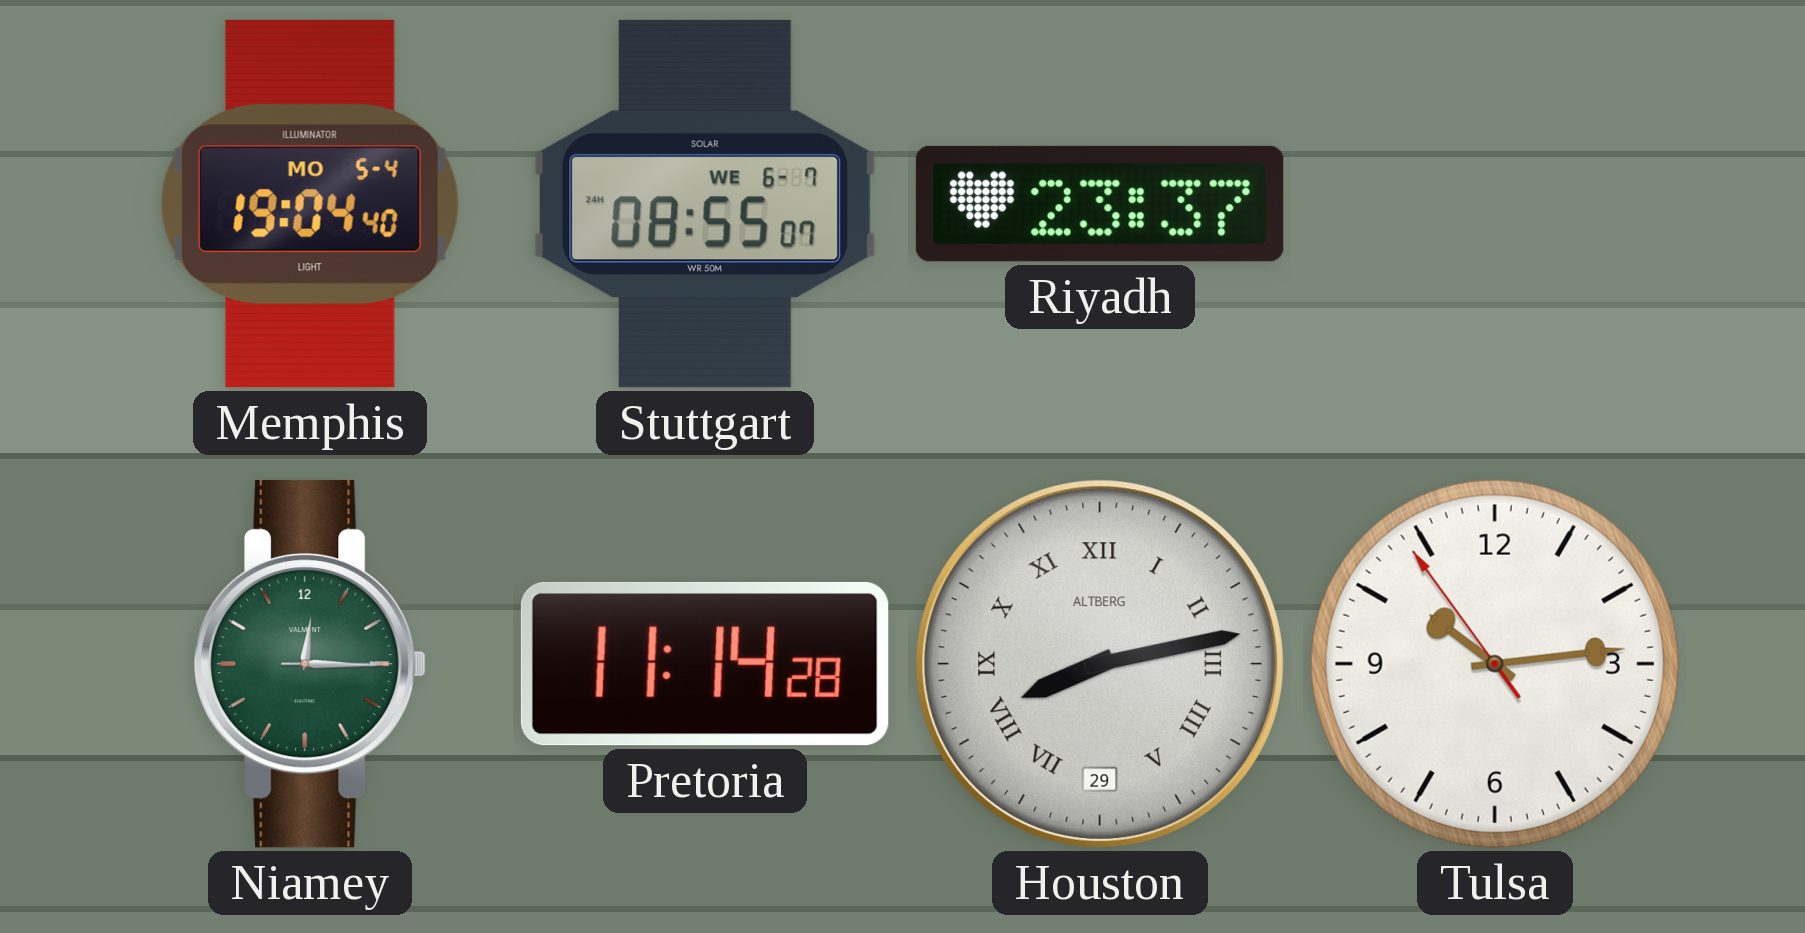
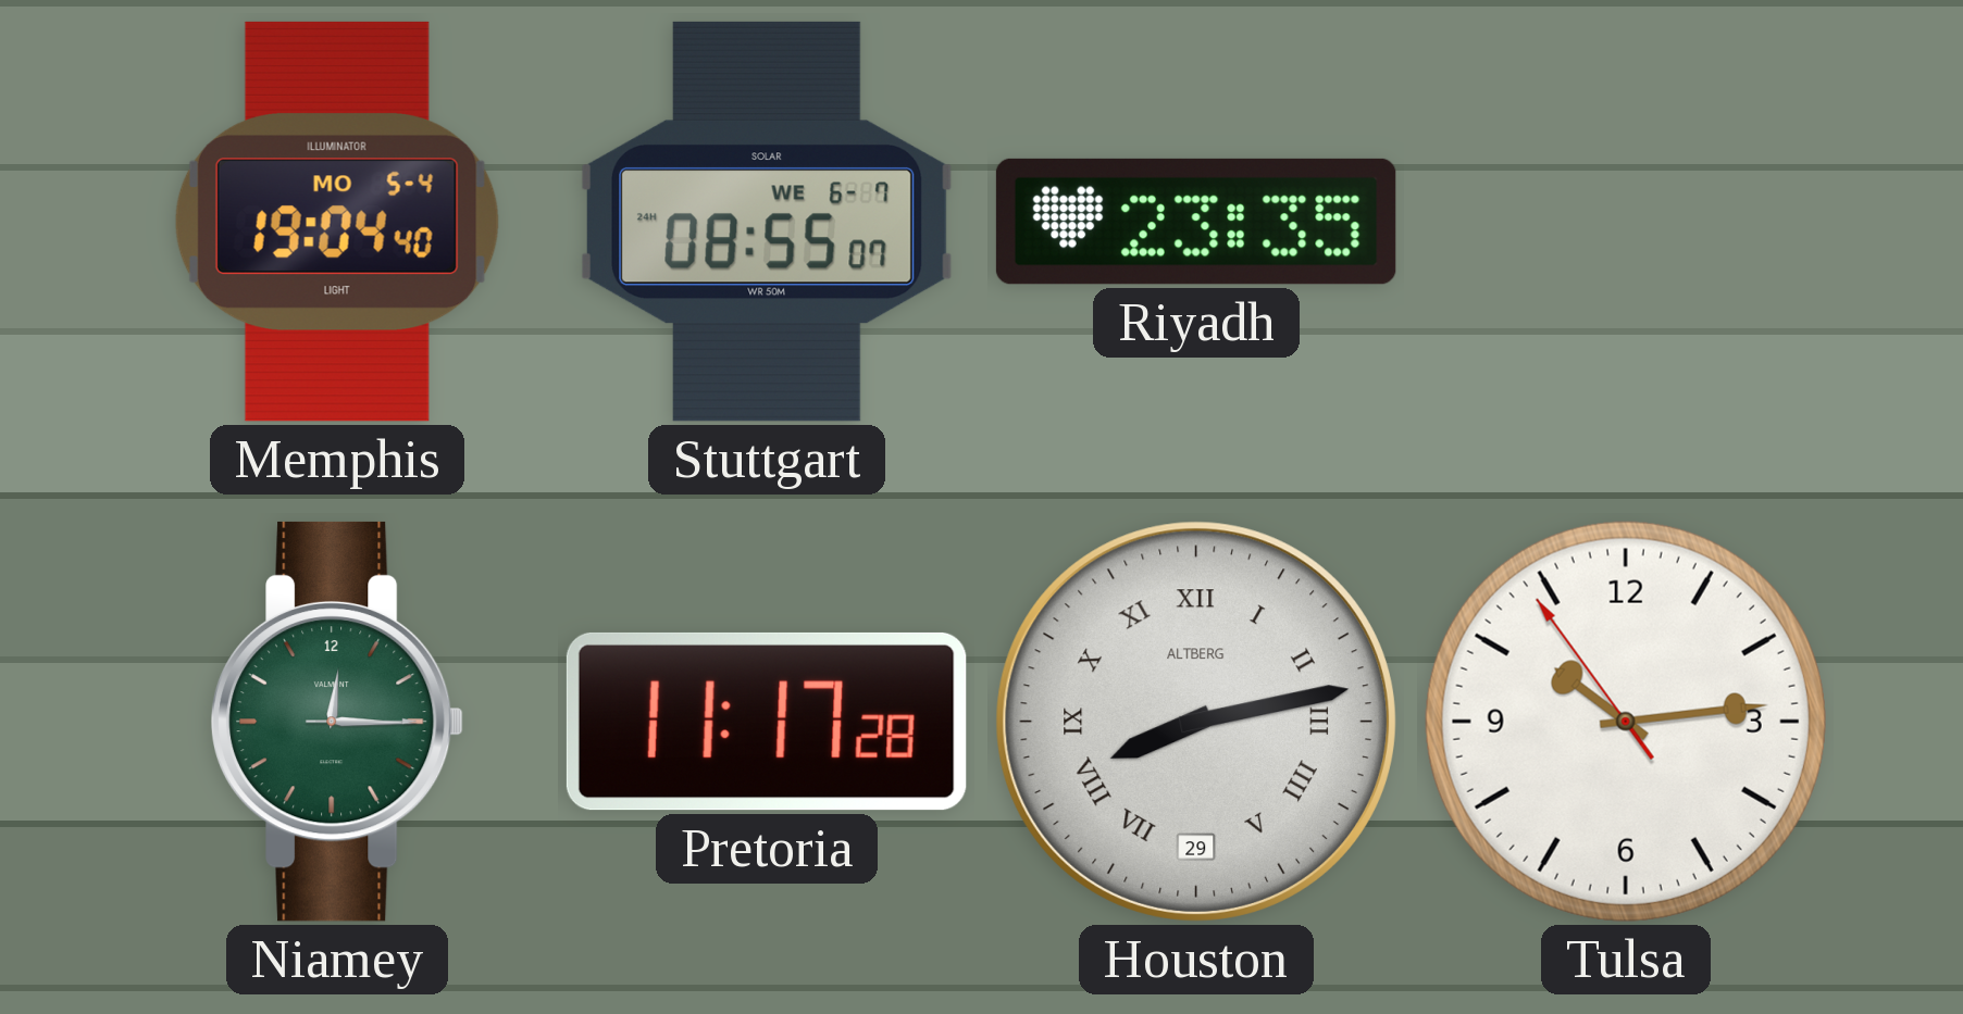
Riyadh: 23:37 -> 23:35
Pretoria: 11:14 -> 11:17
